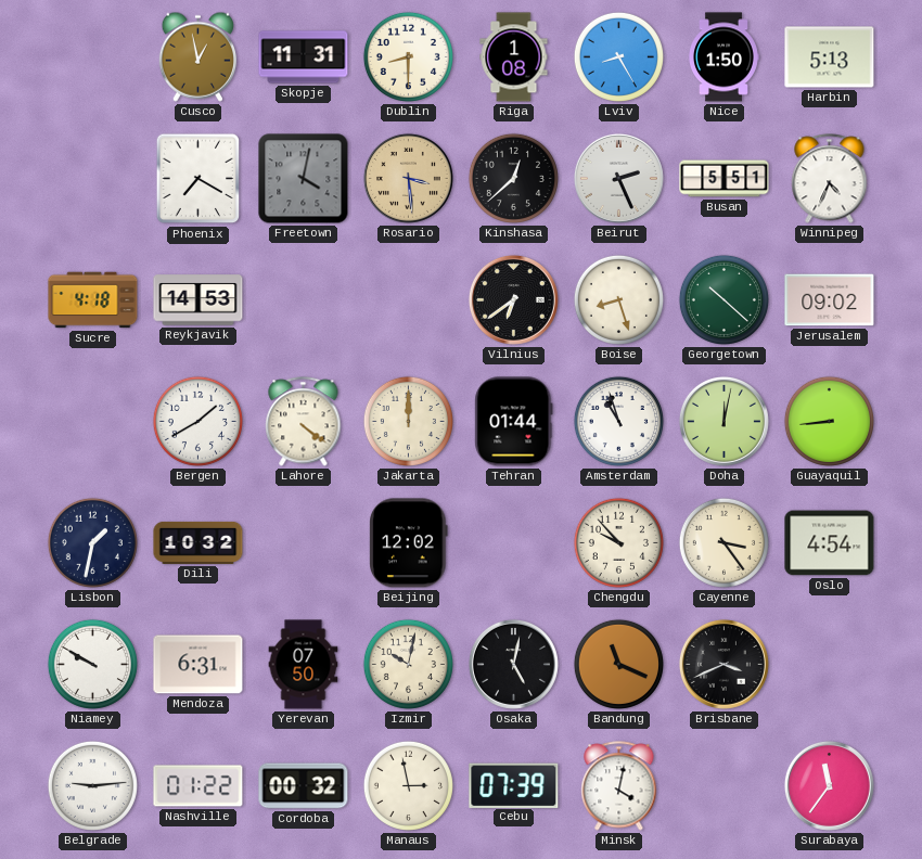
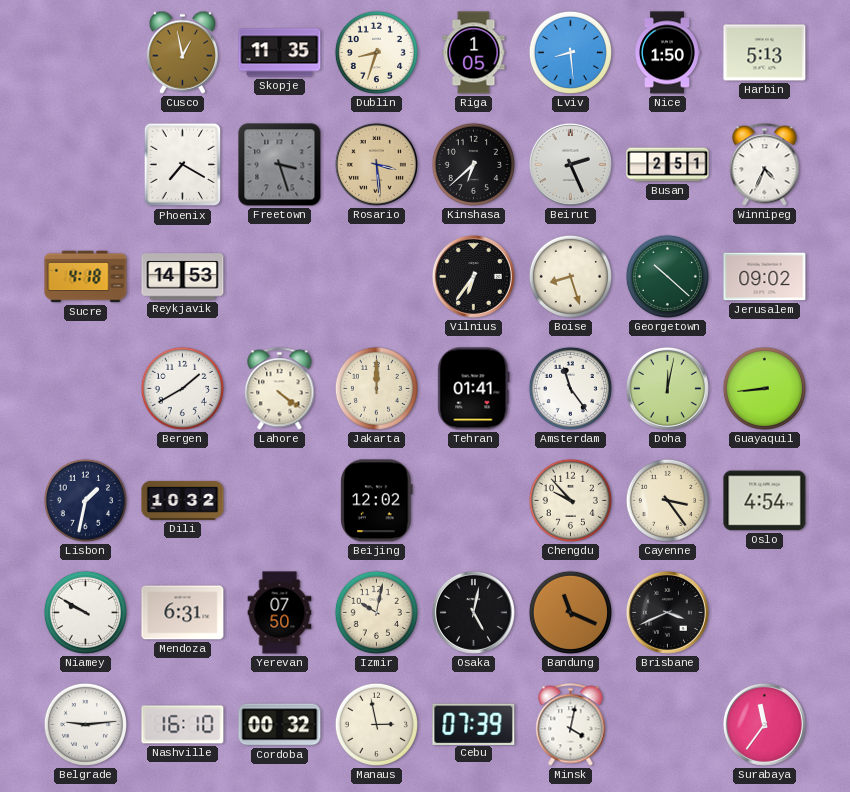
Skopje: 11:31 -> 11:35
Dublin: 8:30 -> 8:33
Riga: 1:08 -> 1:05
Lviv: 8:25 -> 8:29
Freetown: 4:02 -> 3:27
Kinshasa: 12:38 -> 6:38
Busan: 5:51 -> 2:51
Vilnius: 6:39 -> 6:36
Tehran: 01:44 -> 01:41
Amsterdam: 10:57 -> 11:24
Nashville: 01:22 -> 16:10
